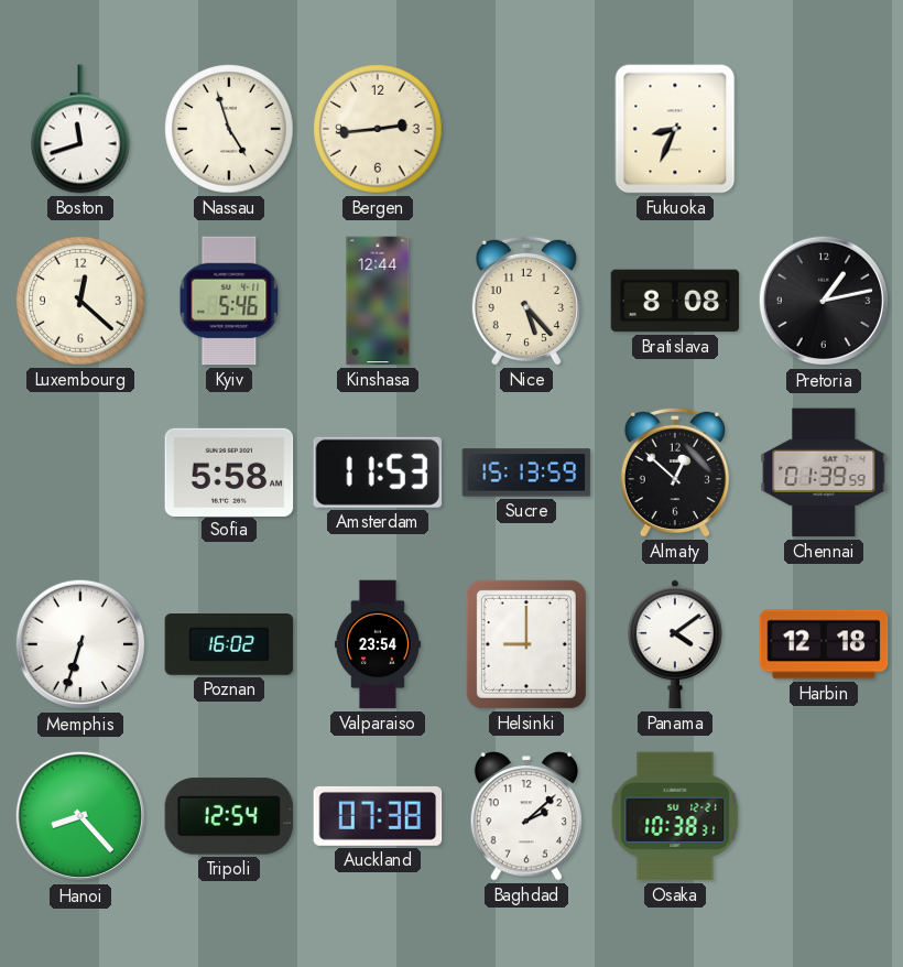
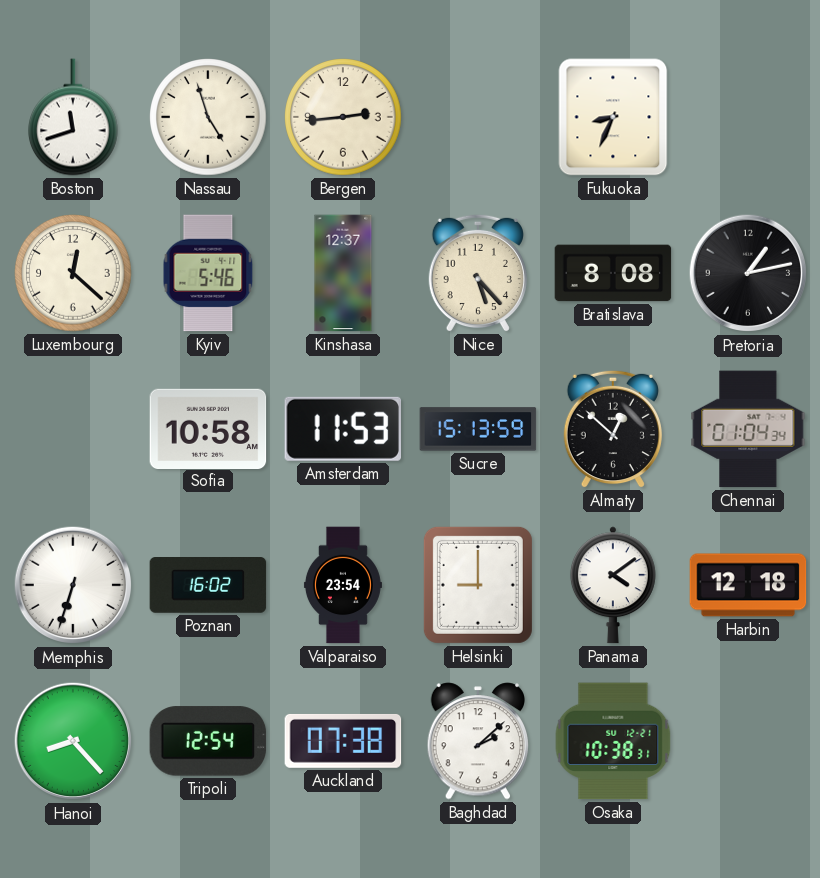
Kinshasa: 12:44 -> 12:37
Sofia: 5:58 -> 10:58
Chennai: 01:39 -> 01:04
